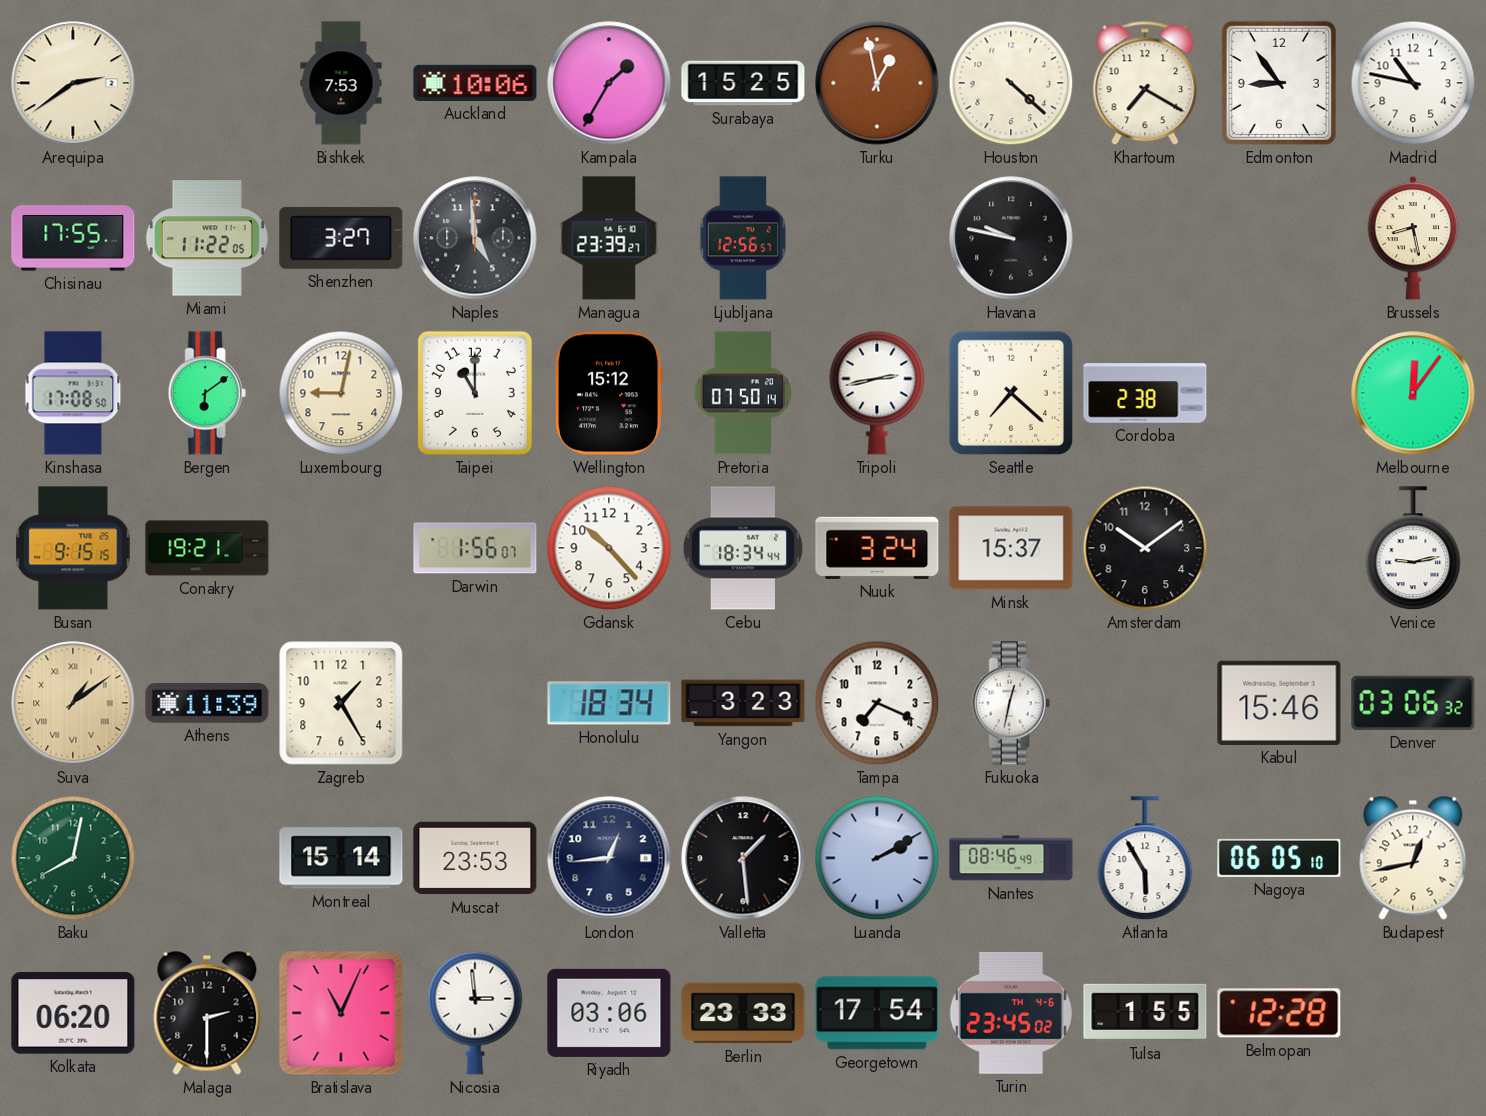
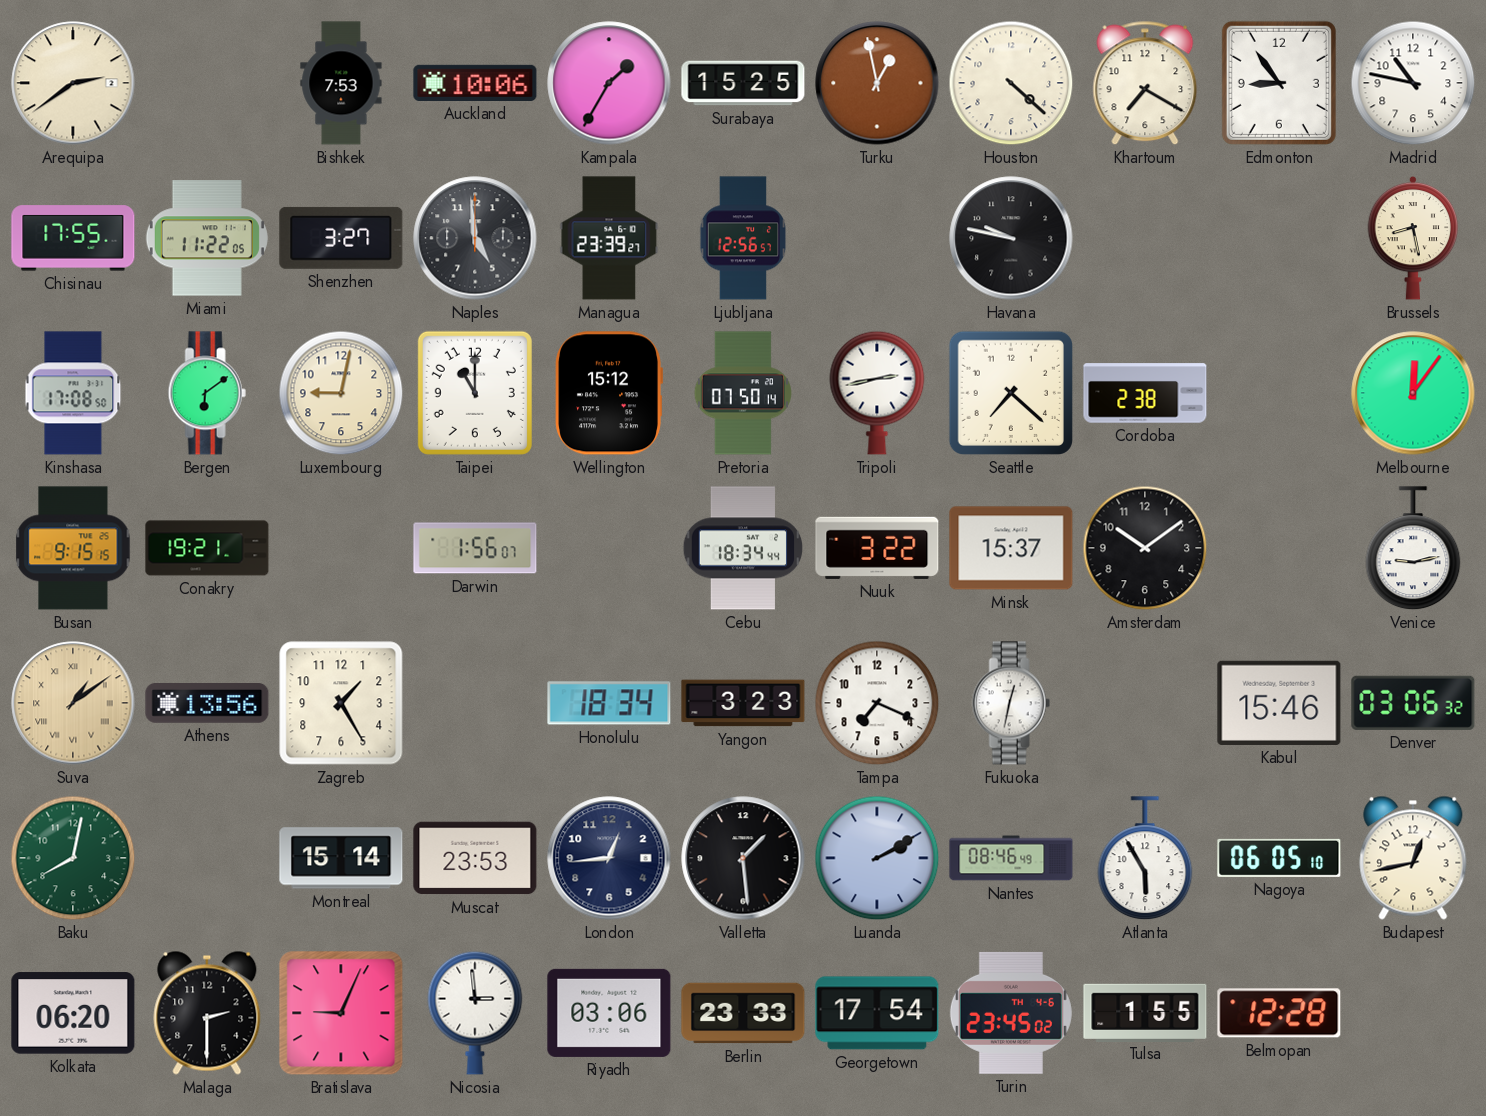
Gdansk: 10:23 -> none
Nuuk: 3:24 -> 3:22
Athens: 11:39 -> 13:56
Bratislava: 11:04 -> 9:04
